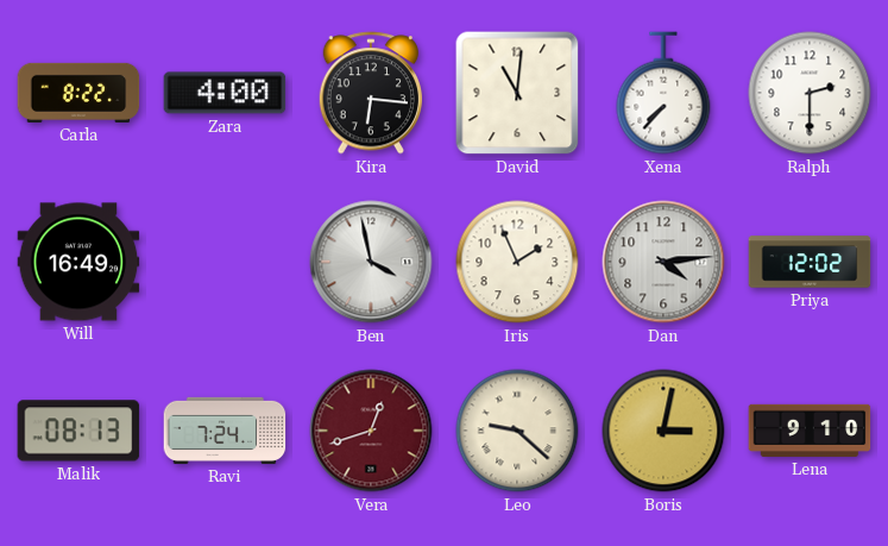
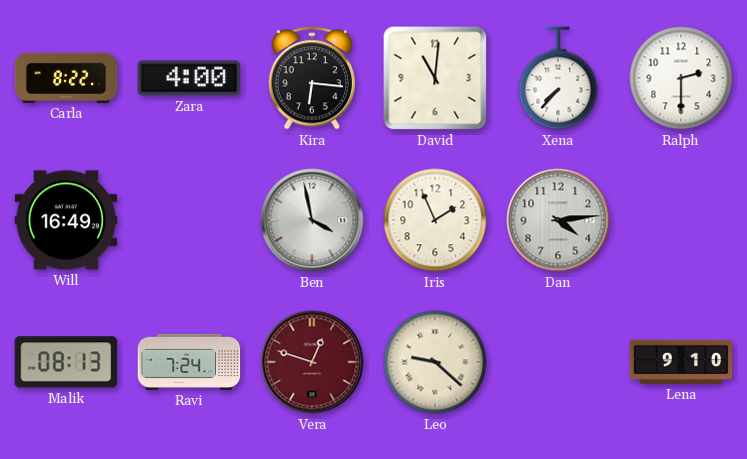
Priya: 12:02 -> none
Vera: 12:42 -> 12:48
Boris: 3:02 -> none
